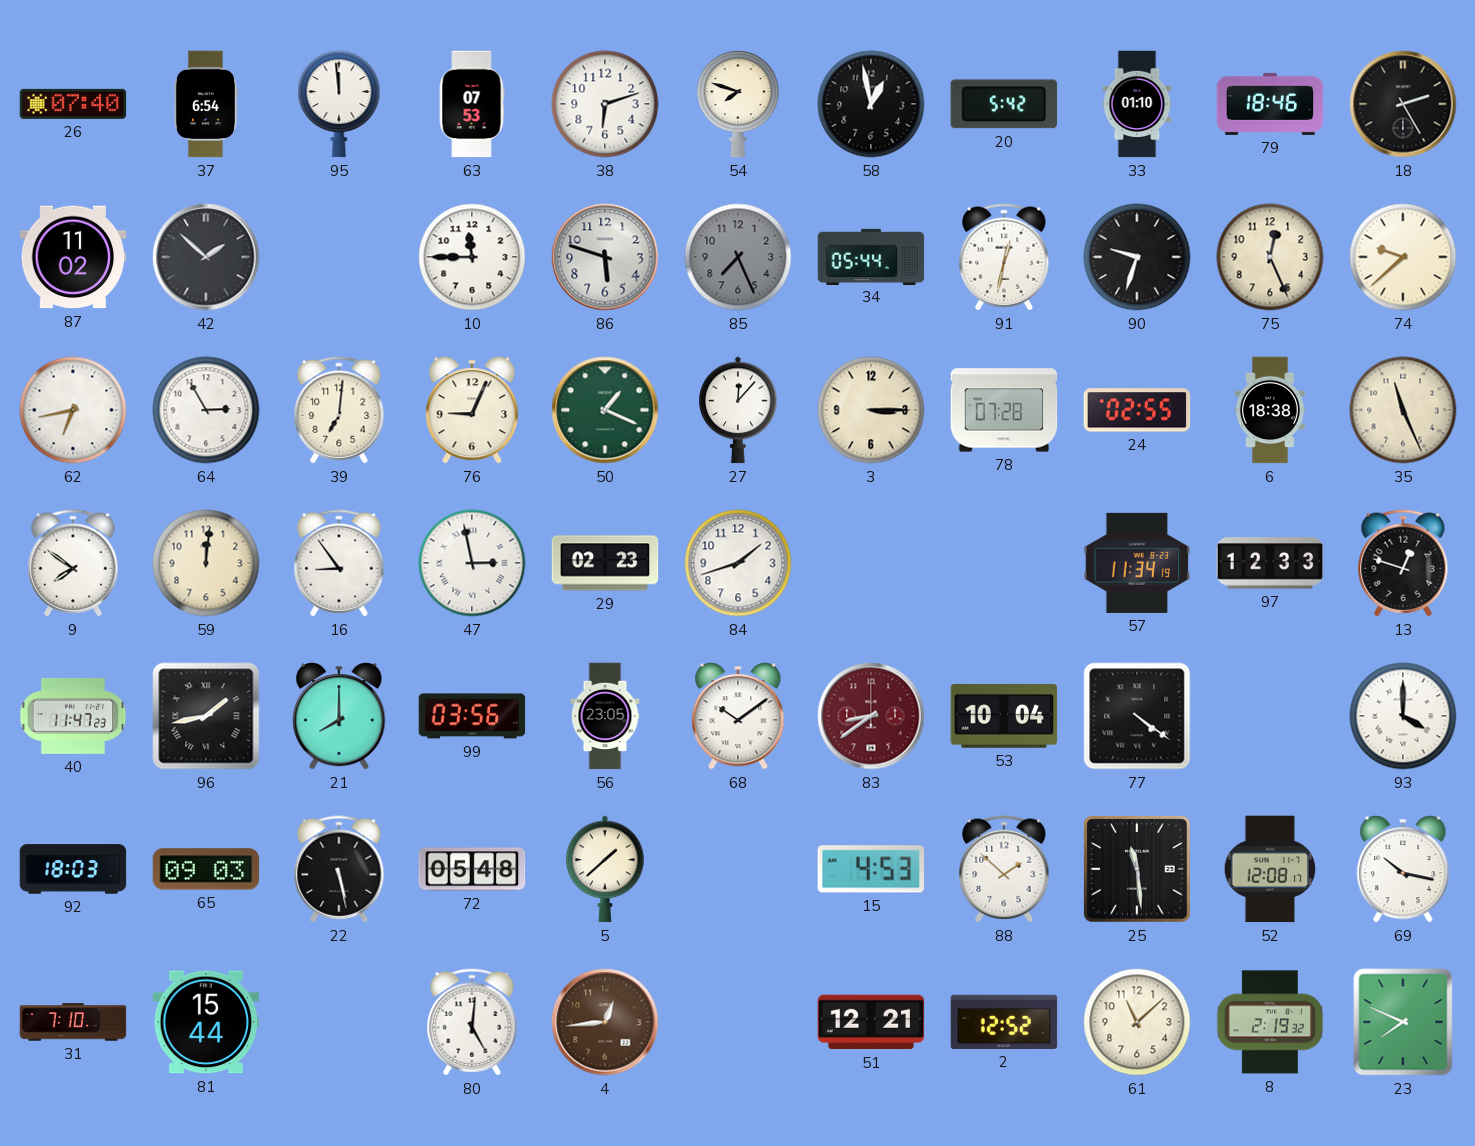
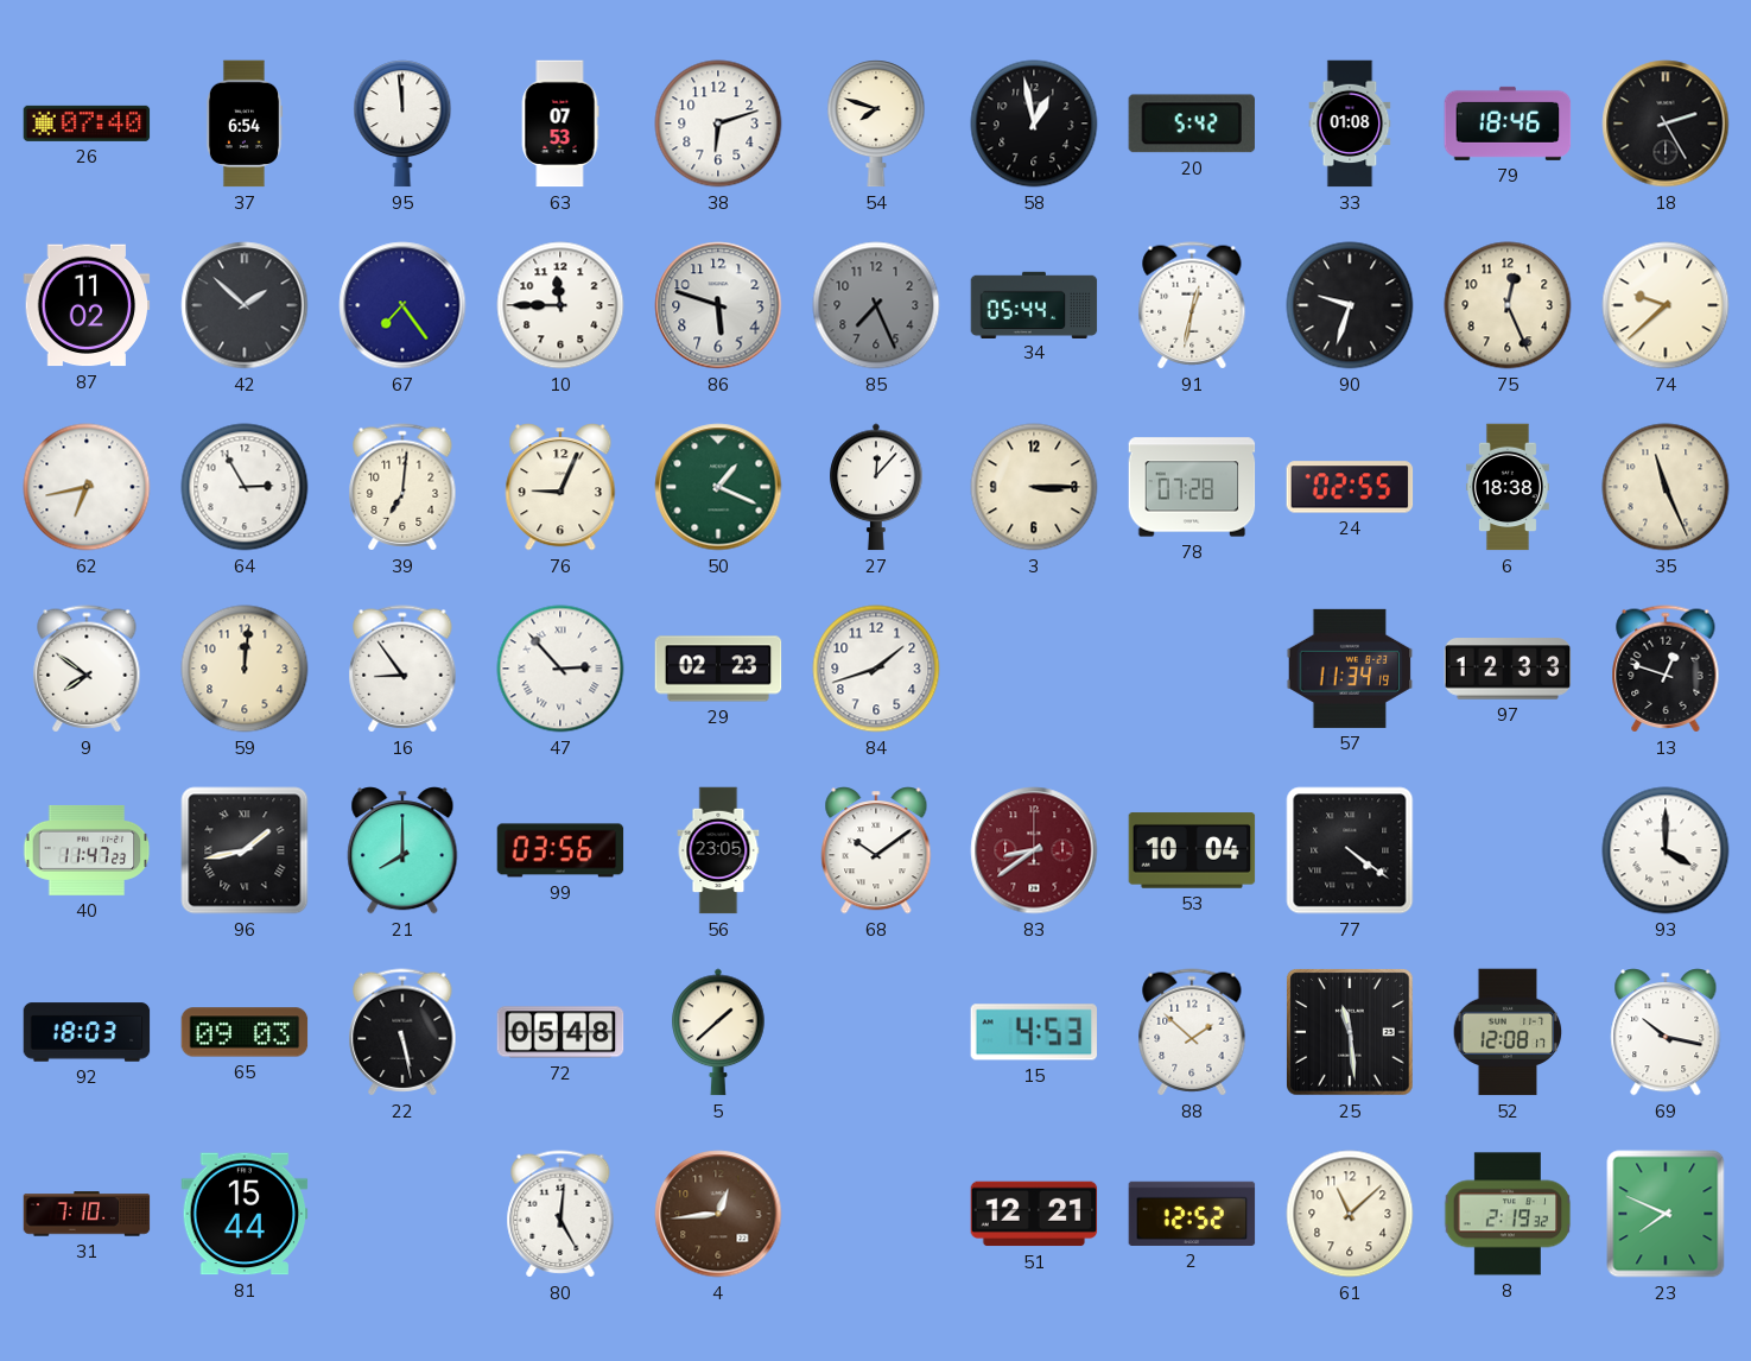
33: 01:10 -> 01:08
67: none -> 7:24
47: 2:58 -> 2:53
